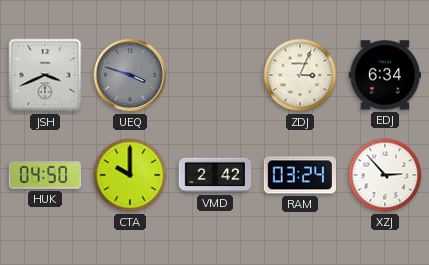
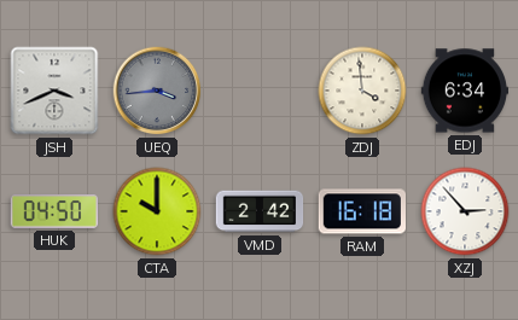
UEQ: 3:48 -> 3:44
ZDJ: 3:04 -> 3:59
RAM: 03:24 -> 16:18
